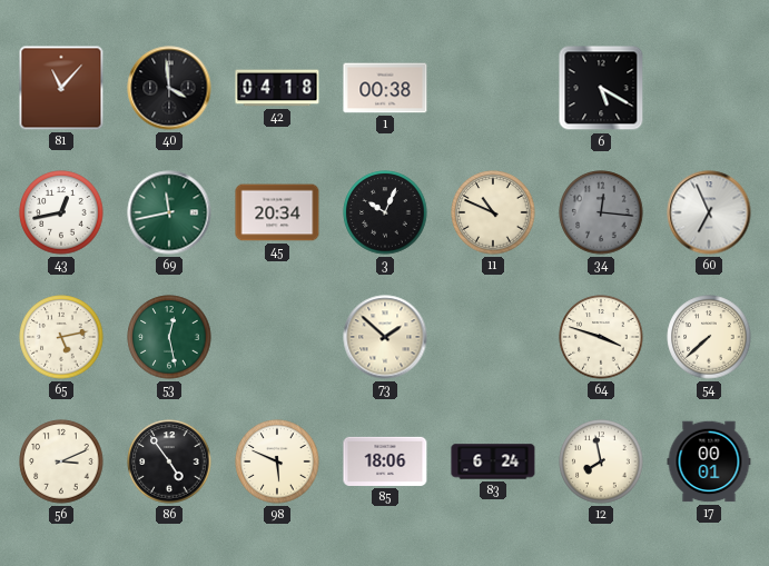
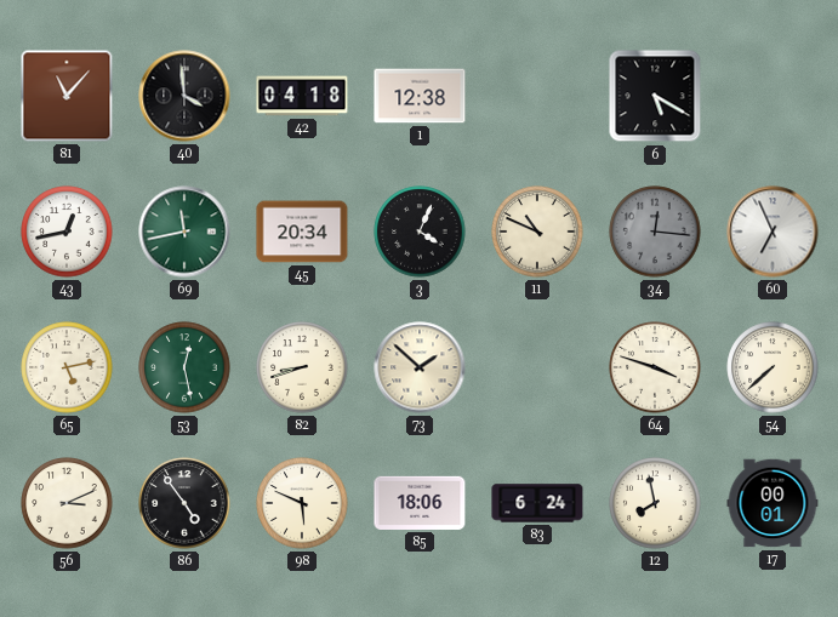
1: 00:38 -> 12:38
3: 10:04 -> 4:04
82: none -> 8:42
